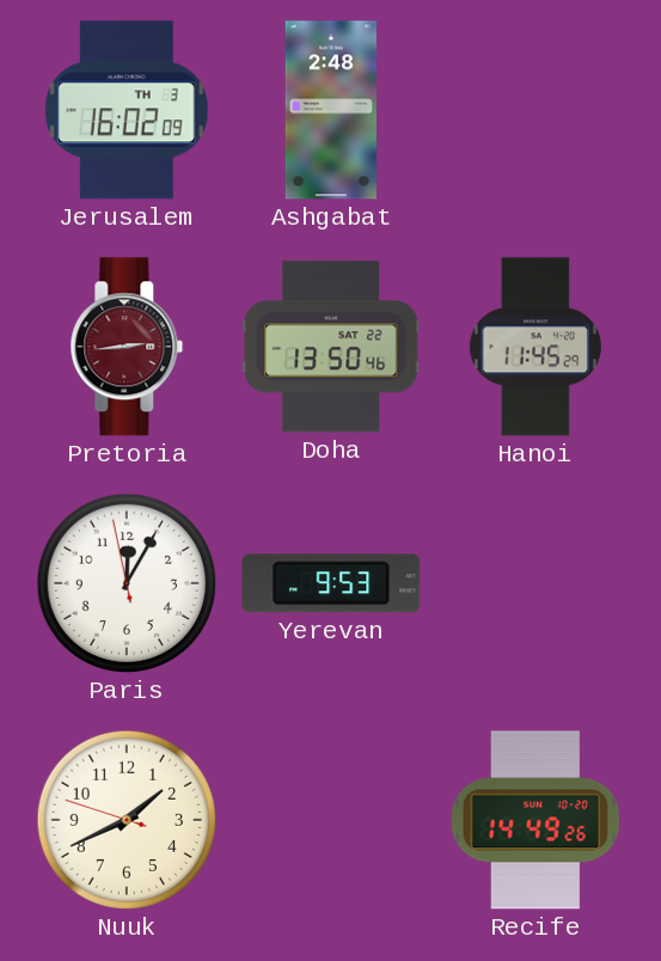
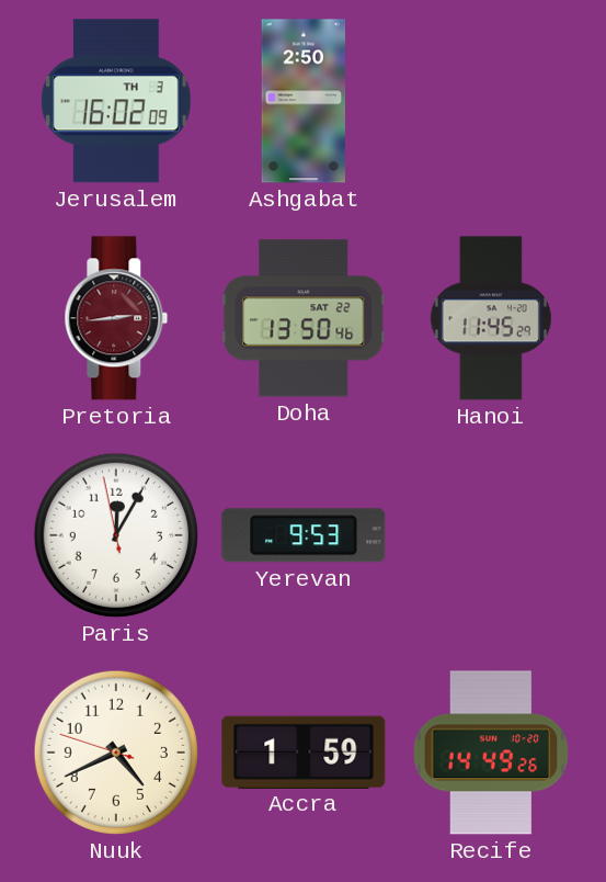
Ashgabat: 2:48 -> 2:50
Nuuk: 1:40 -> 4:40
Accra: none -> 1:59
